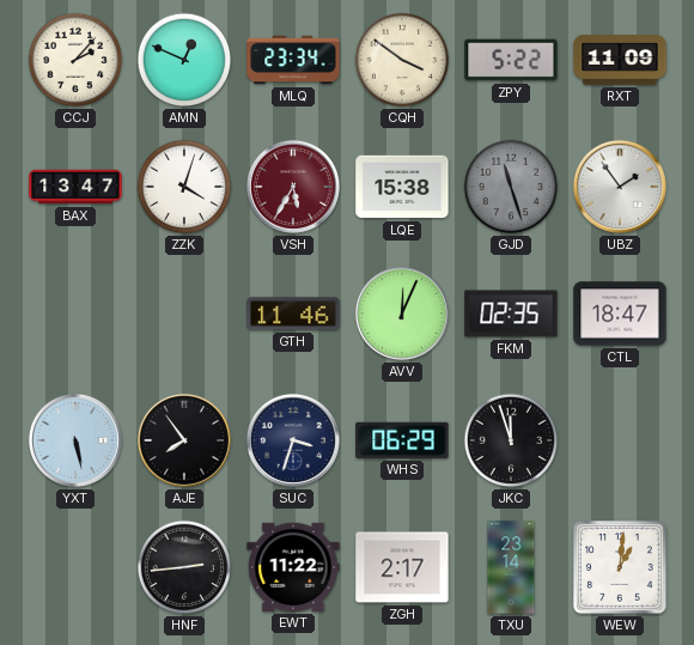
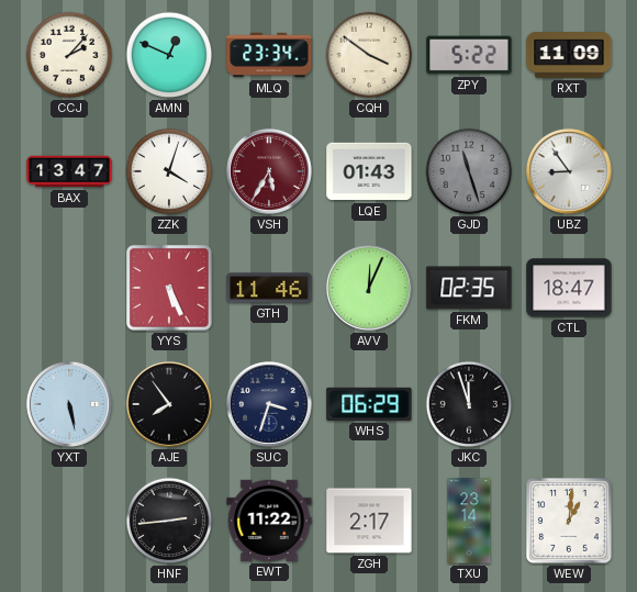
LQE: 15:38 -> 01:43
UBZ: 1:54 -> 8:54
YYS: none -> 5:26
